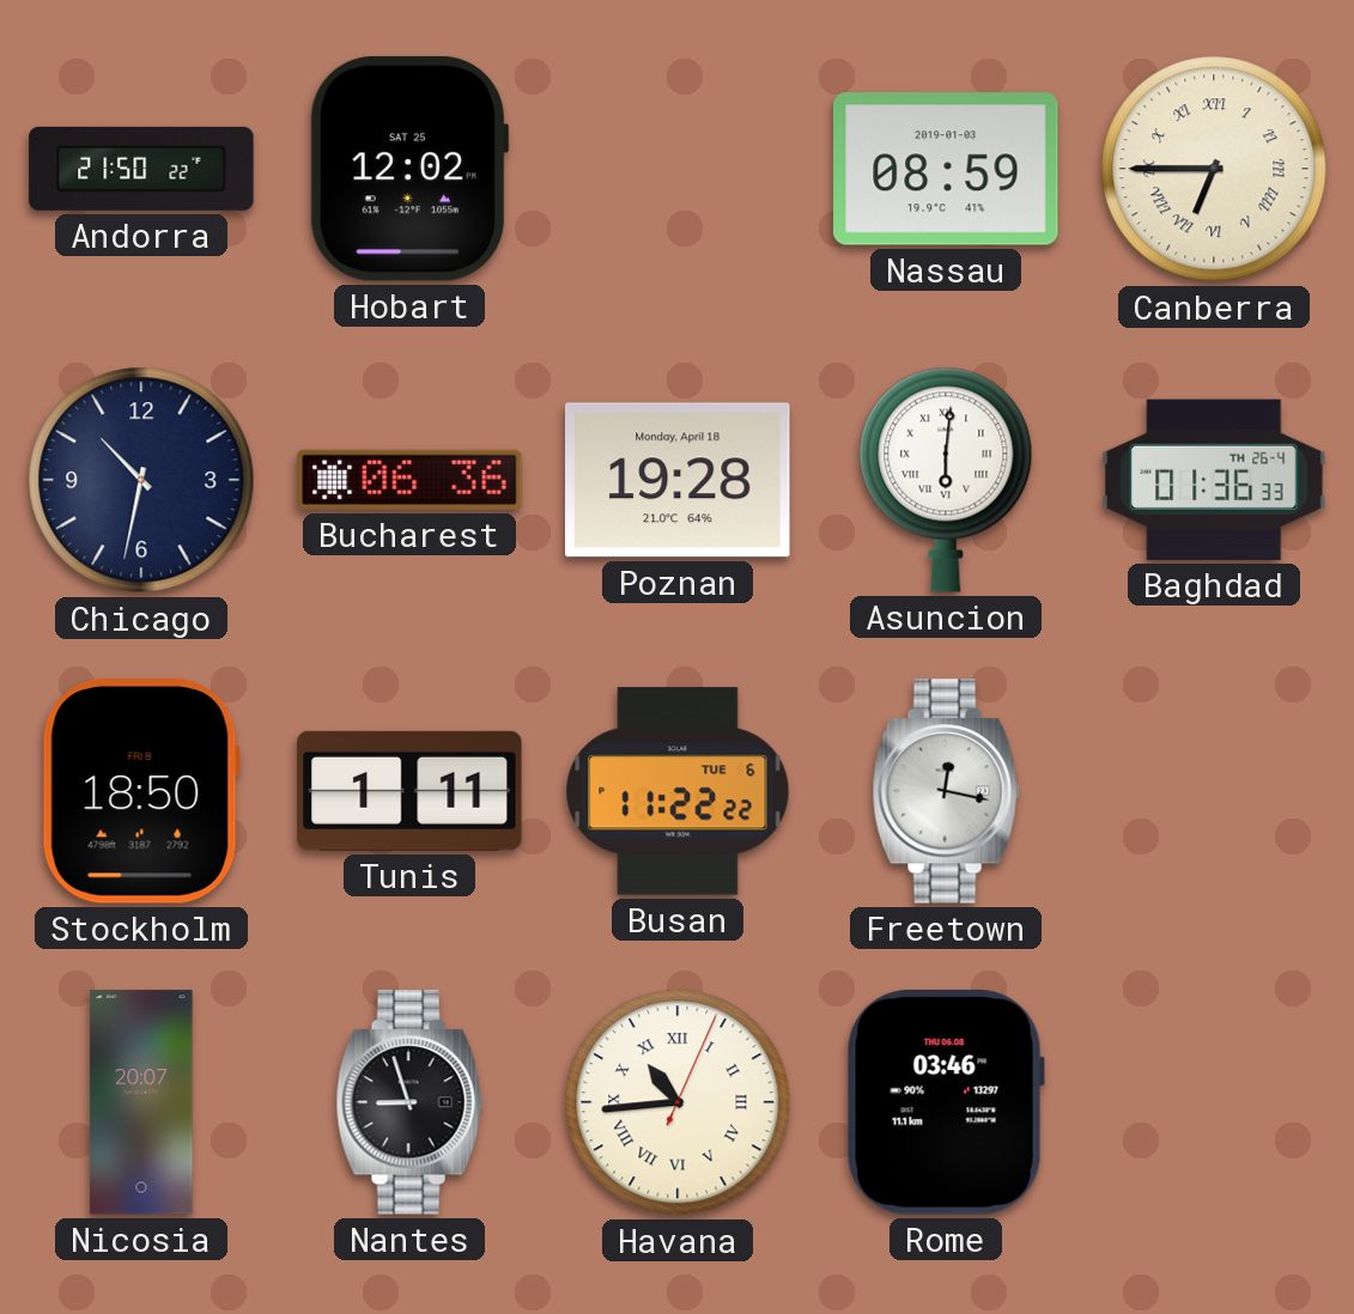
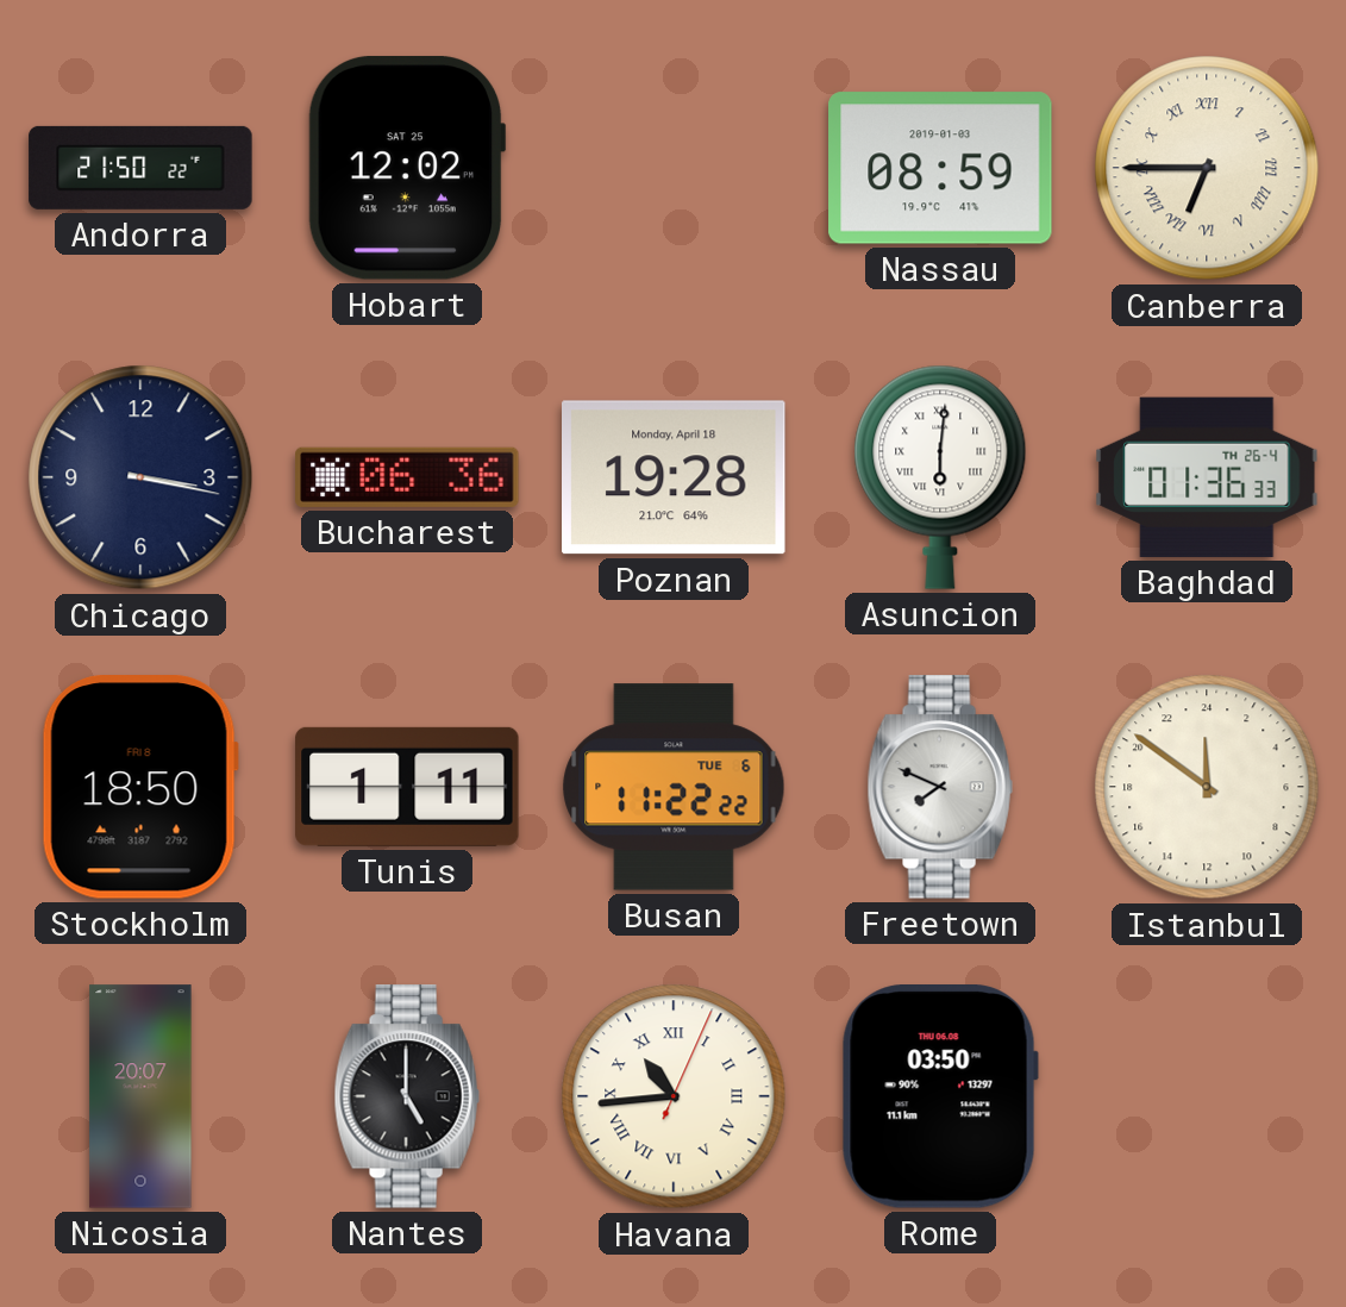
Chicago: 10:32 -> 3:17
Freetown: 12:17 -> 7:49
Istanbul: none -> 23:51
Nantes: 8:57 -> 5:00
Rome: 03:46 -> 03:50
